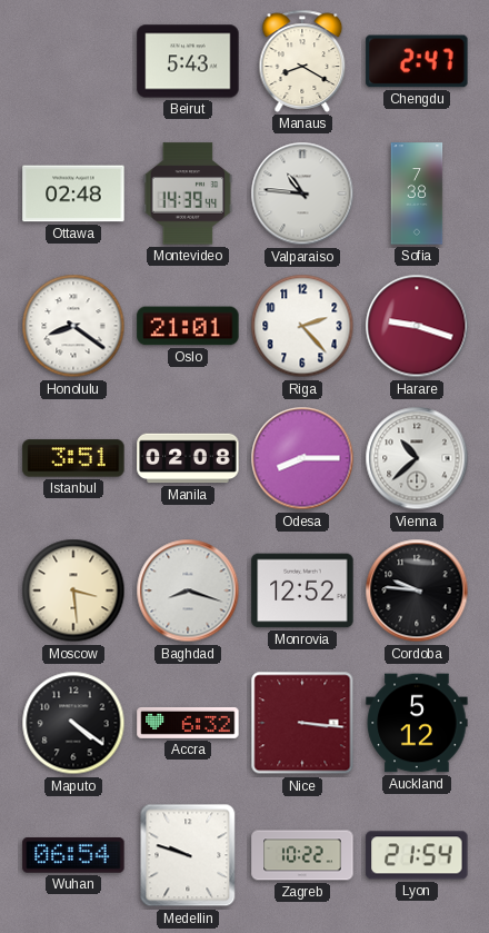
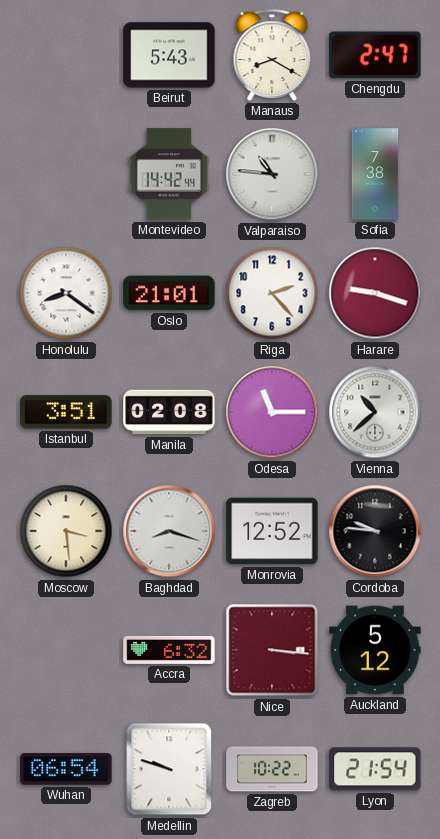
Ottawa: 02:48 -> none
Montevideo: 14:39 -> 14:42
Odesa: 8:15 -> 11:15
Maputo: 4:21 -> none
